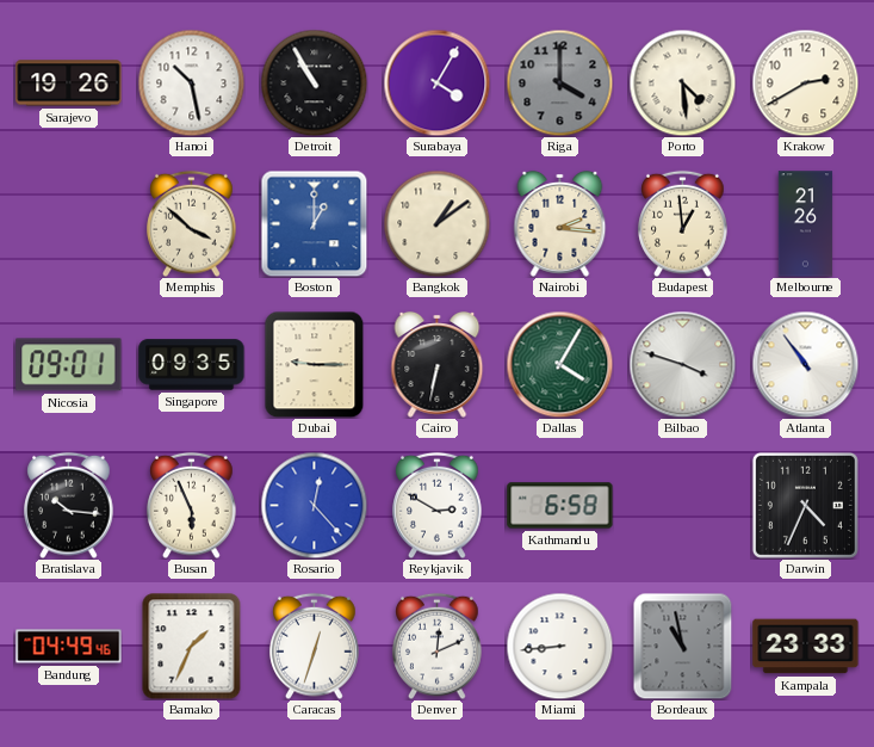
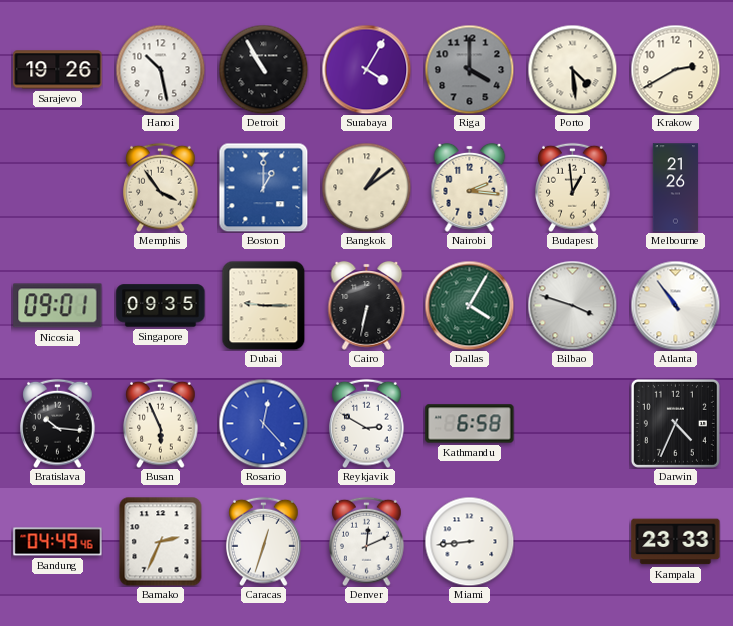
Memphis: 3:52 -> 3:54
Bamako: 1:34 -> 2:34
Bordeaux: 10:58 -> none
